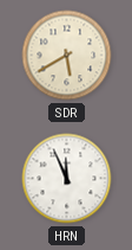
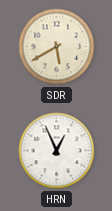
HRN: 11:56 -> 12:56
